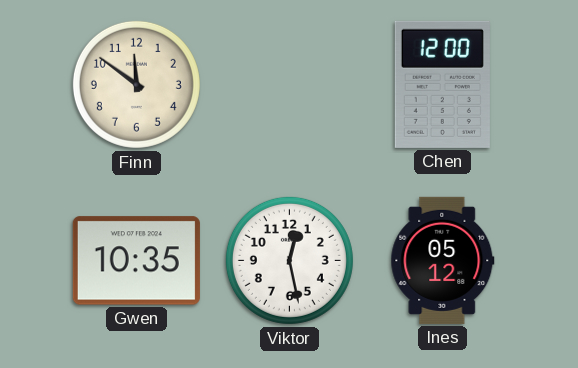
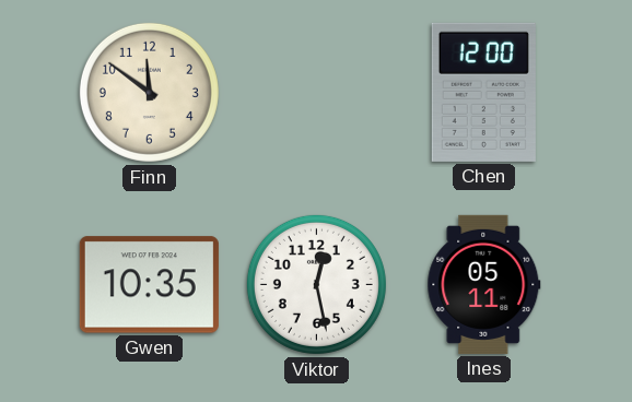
Ines: 05:12 -> 05:11
